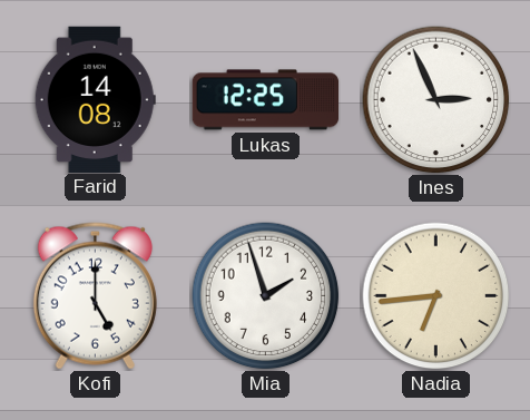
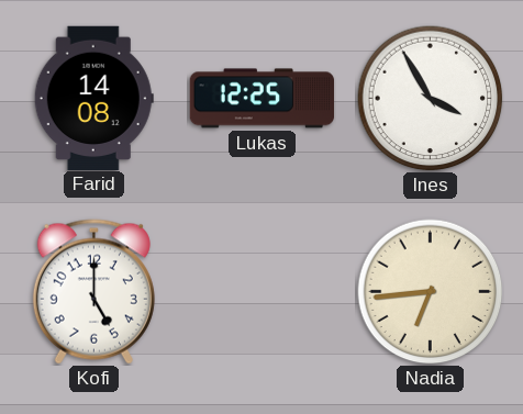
Ines: 2:56 -> 3:55
Mia: 1:57 -> none
